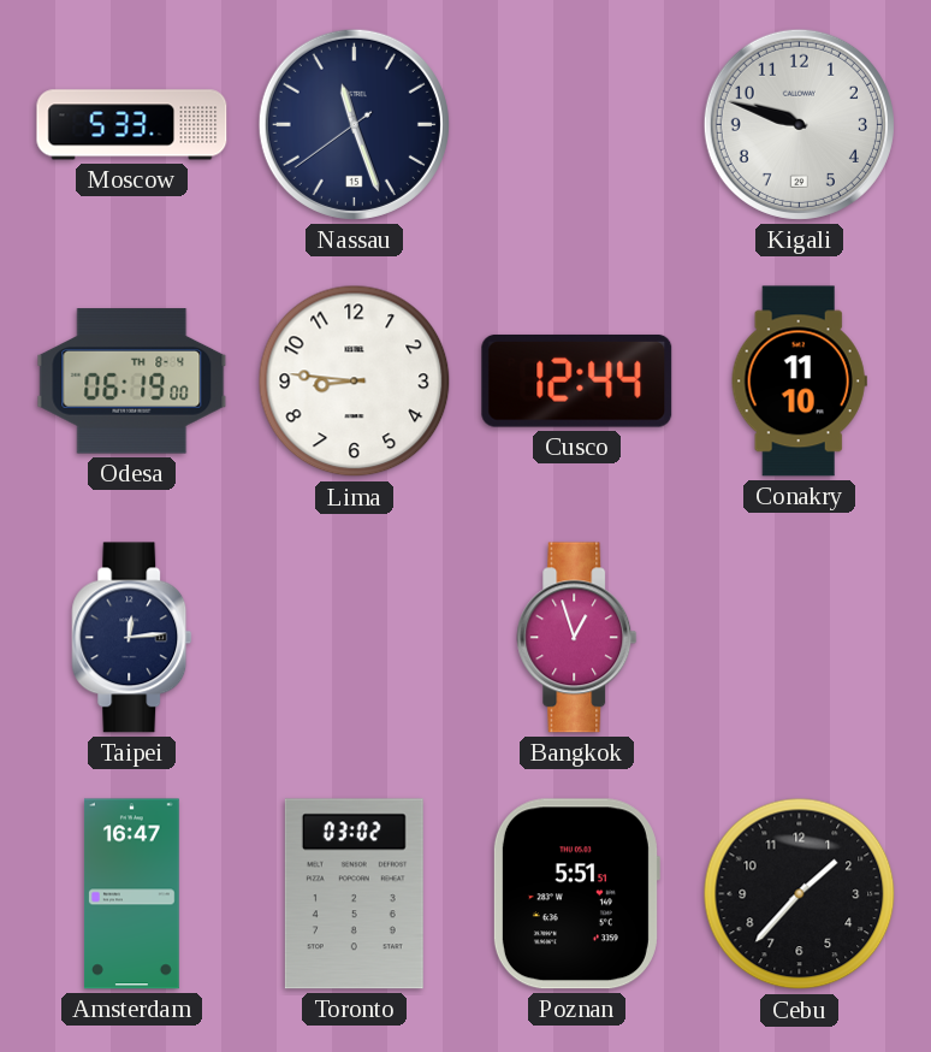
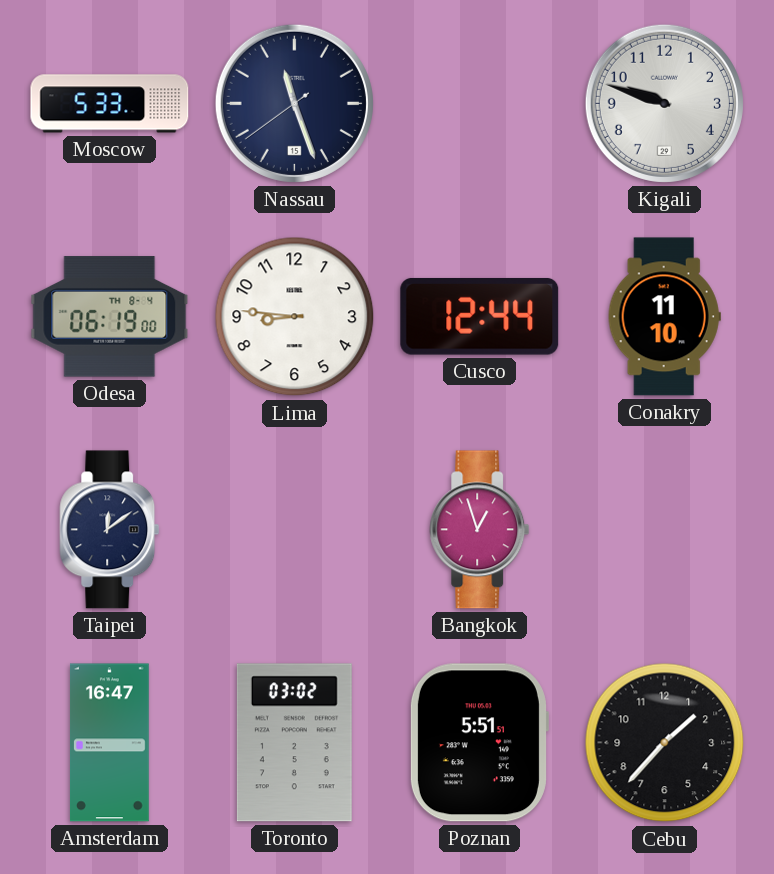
Taipei: 12:14 -> 12:09
